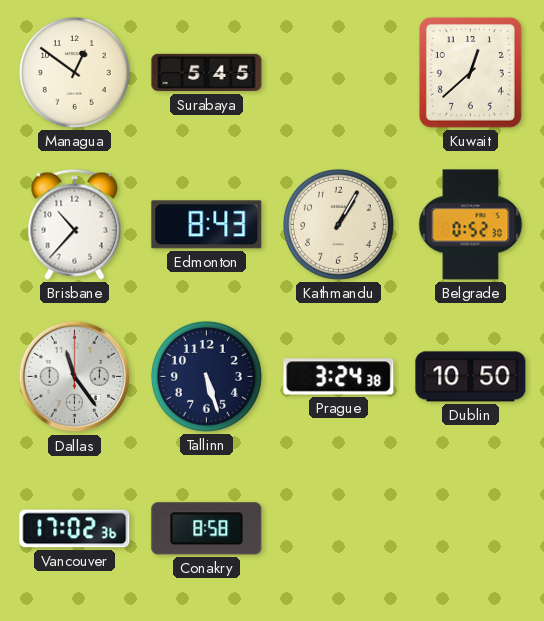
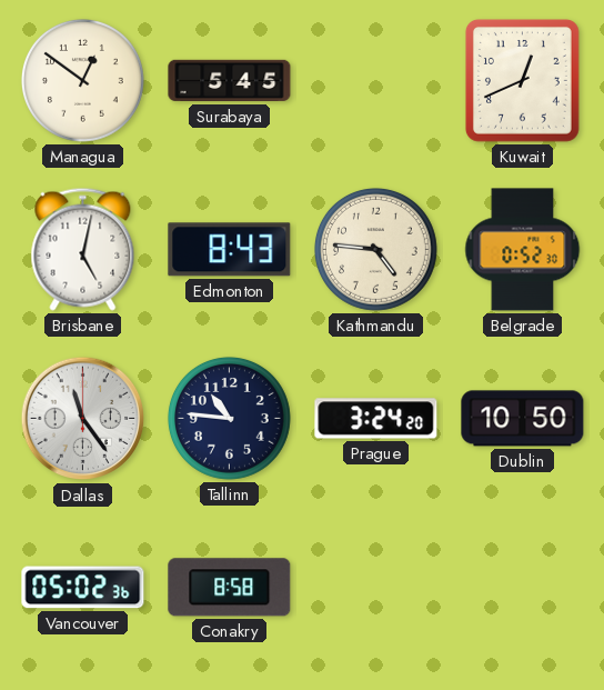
Kuwait: 12:38 -> 12:41
Brisbane: 10:37 -> 5:02
Kathmandu: 1:05 -> 4:46
Tallinn: 5:27 -> 10:46
Prague: 3:24:38 -> 3:24:20
Vancouver: 17:02 -> 05:02
